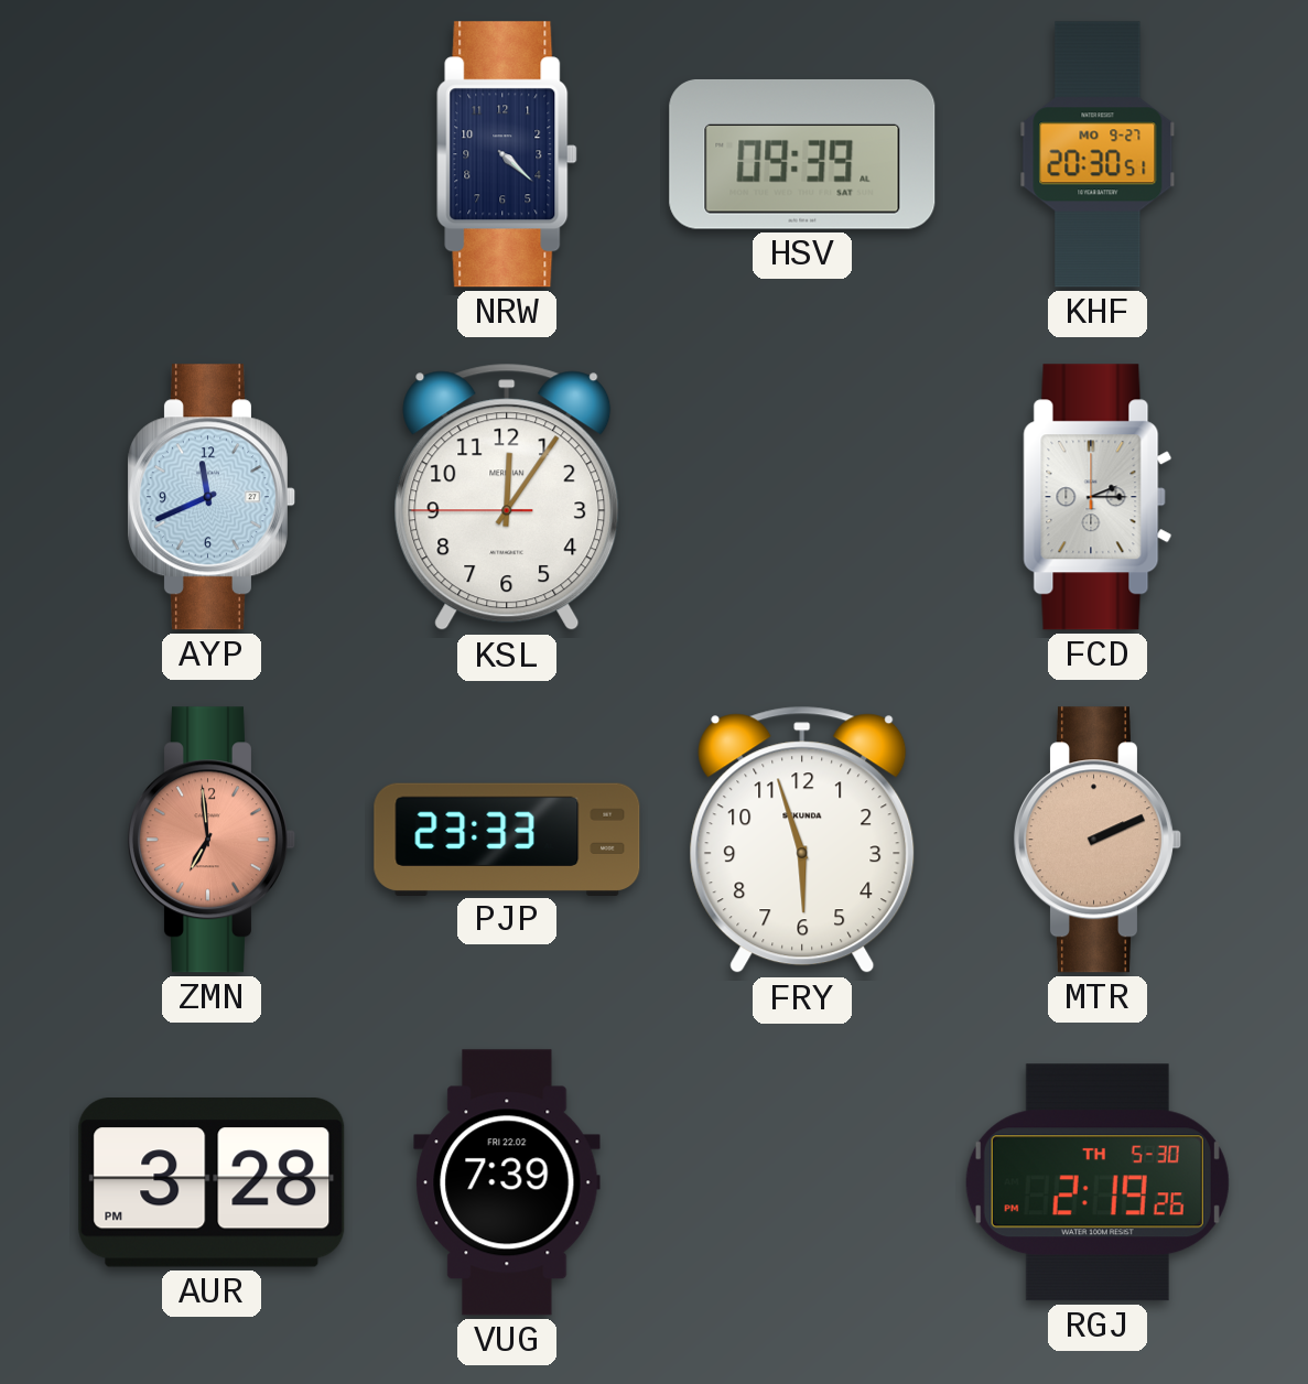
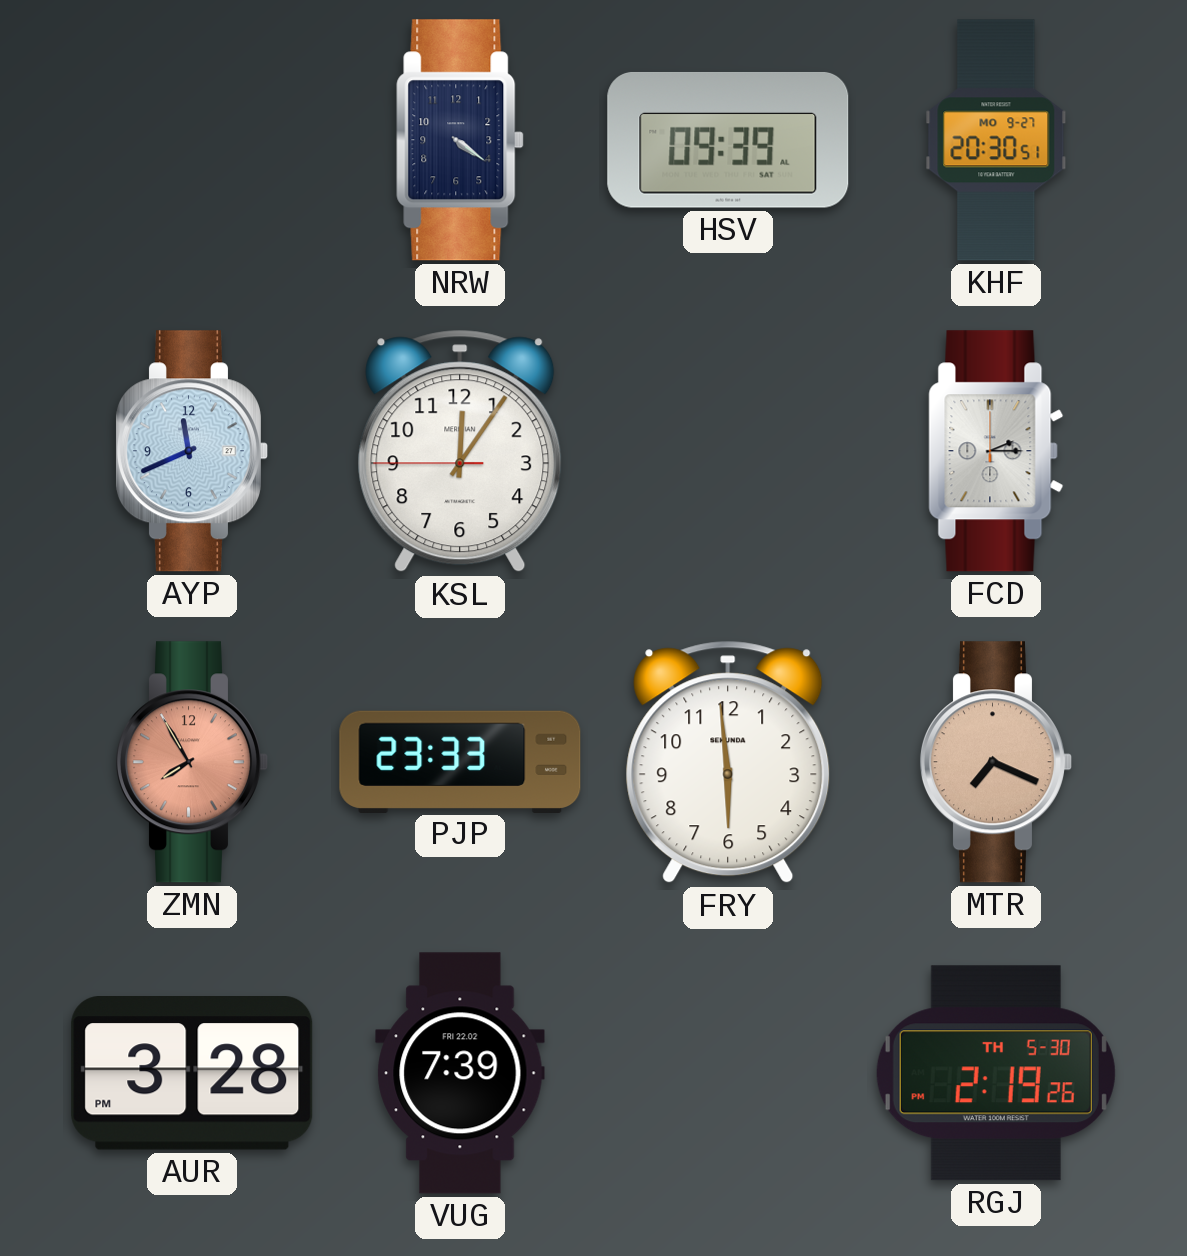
NRW: 4:22 -> 4:21
ZMN: 6:59 -> 7:55
FRY: 5:57 -> 5:59
MTR: 2:11 -> 7:19
